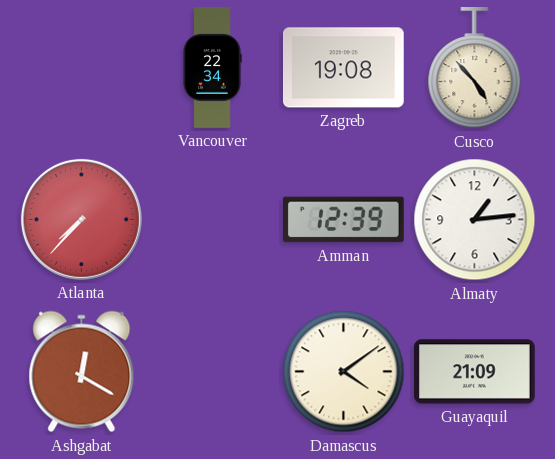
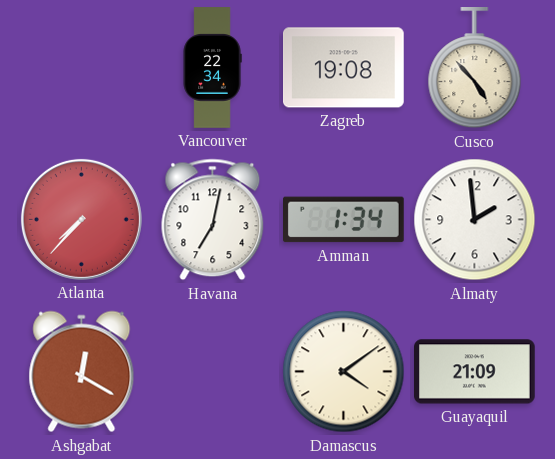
Havana: none -> 7:02
Amman: 12:39 -> 1:34
Almaty: 1:14 -> 1:59
